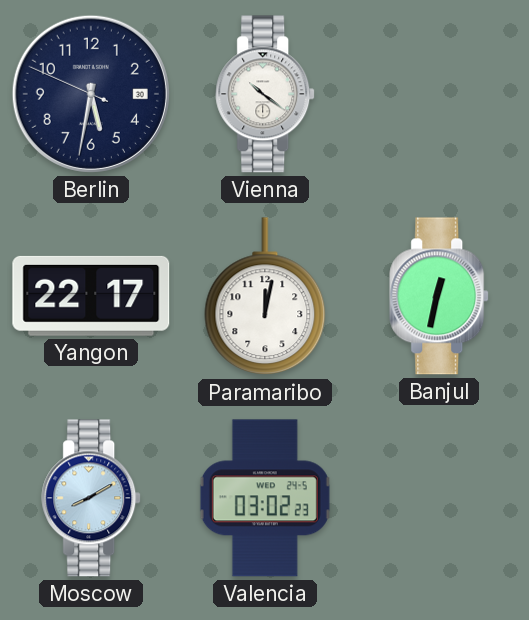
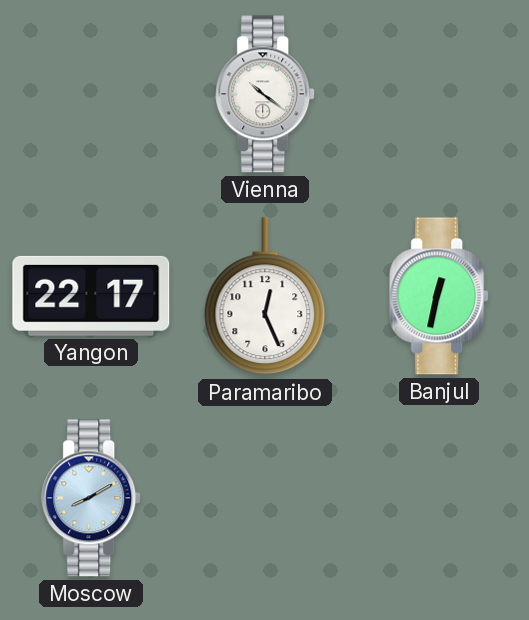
Berlin: 5:31 -> none
Paramaribo: 12:02 -> 12:26
Valencia: 03:02 -> none
